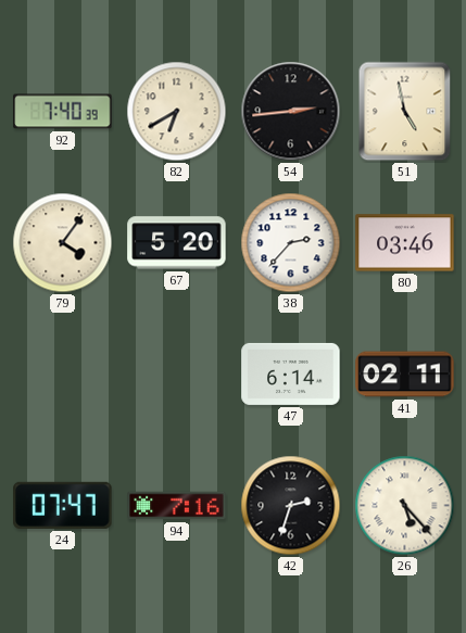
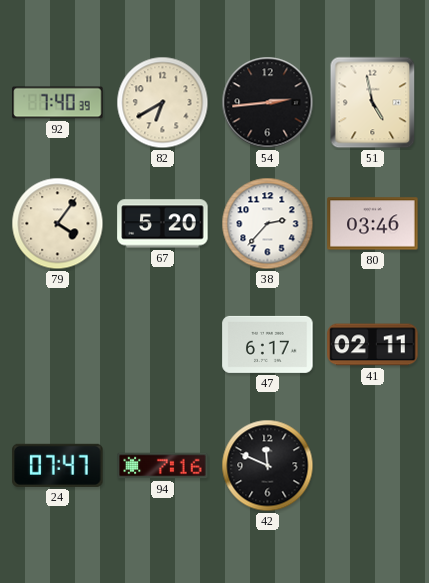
47: 6:14 -> 6:17
42: 2:33 -> 11:49
26: 5:23 -> none
